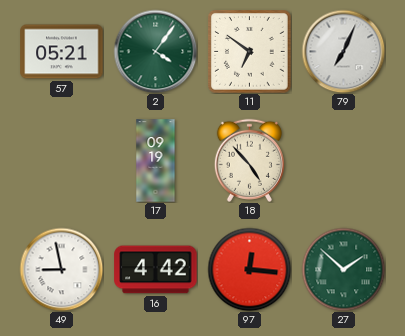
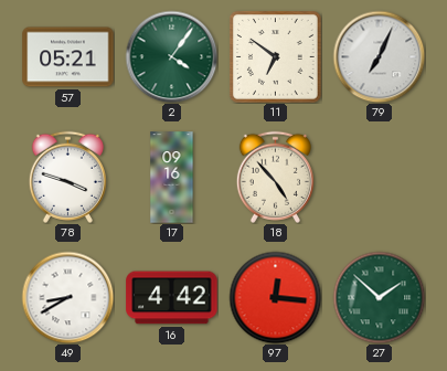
78: none -> 3:48
17: 09:19 -> 09:16
49: 8:58 -> 8:40
